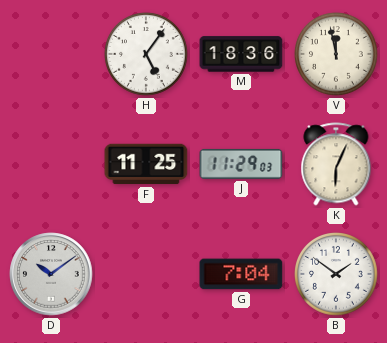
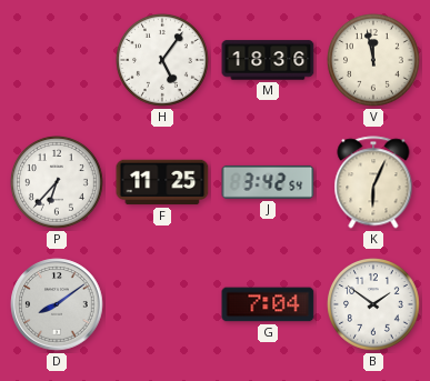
P: none -> 6:37
J: 11:29 -> 3:42
D: 10:09 -> 8:09
